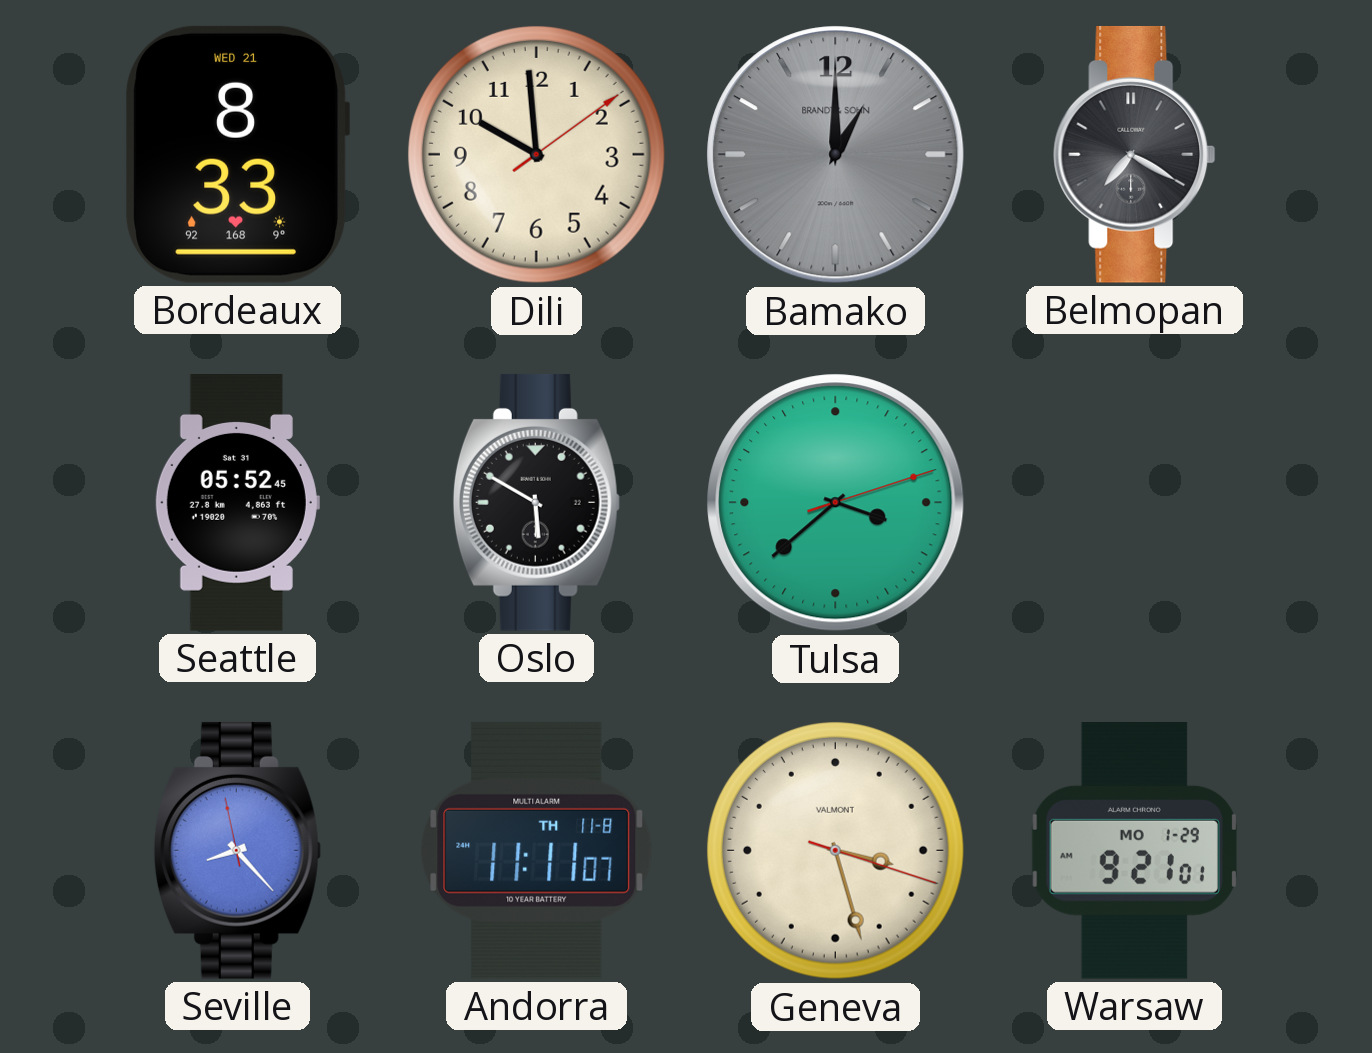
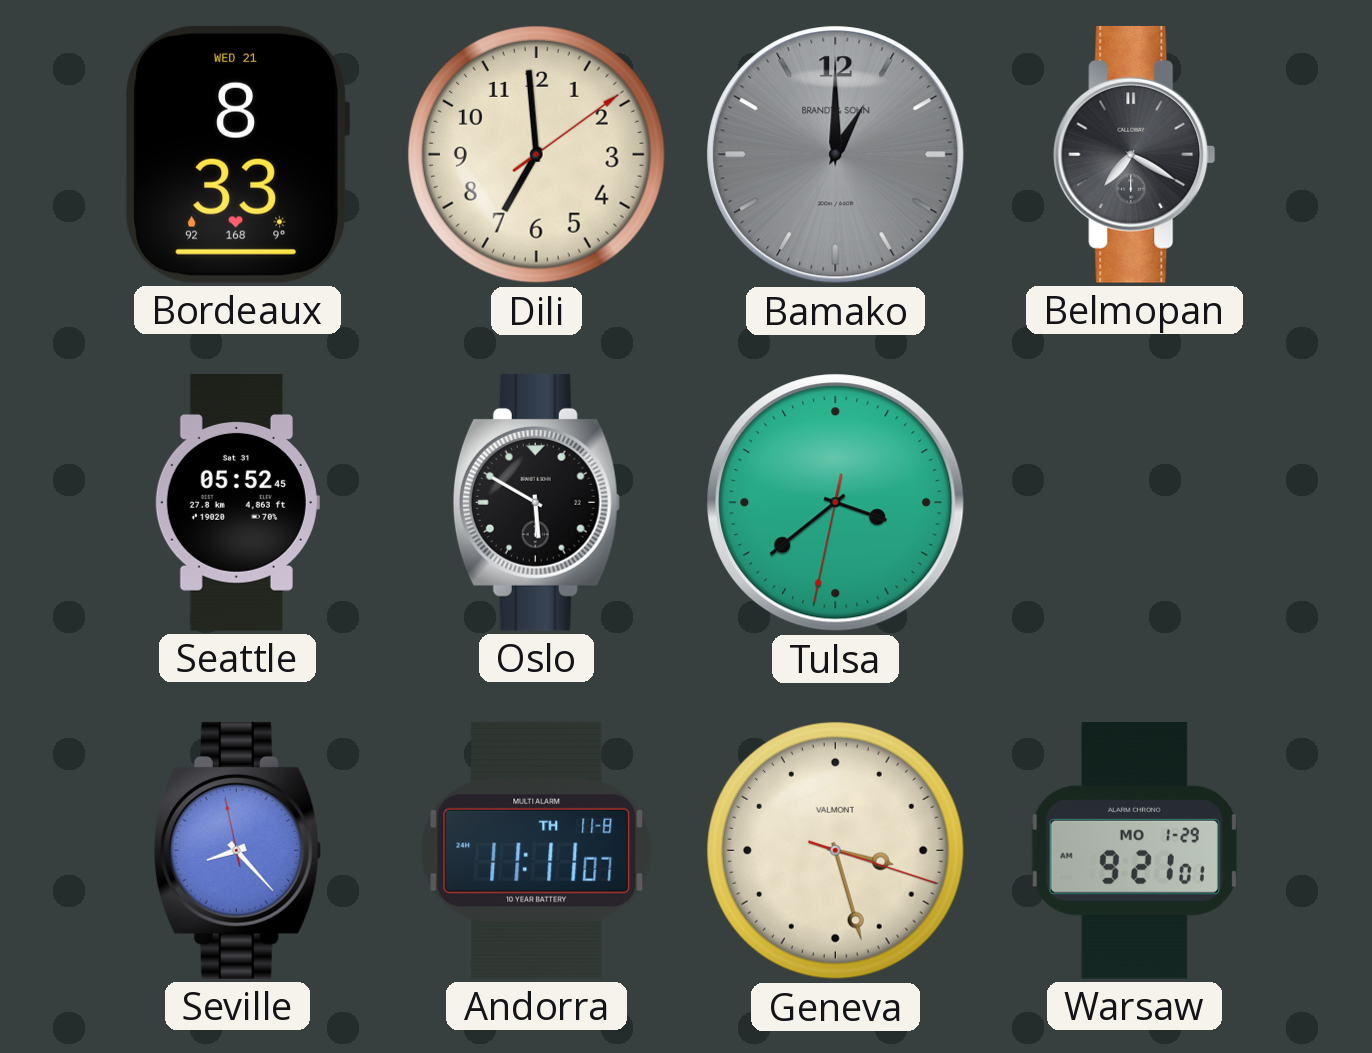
Dili: 9:59 -> 6:59
Tulsa: 3:38:12 -> 3:38:32
